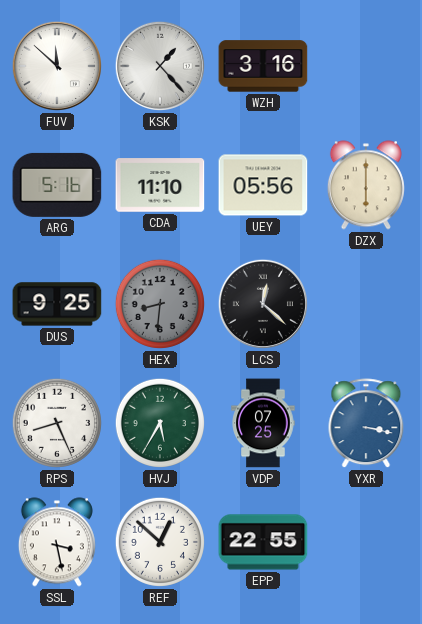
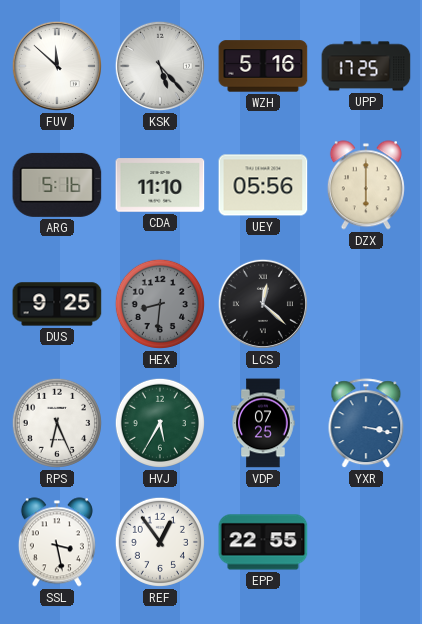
KSK: 1:23 -> 5:23
WZH: 3:16 -> 5:16
UPP: none -> 17:25
RPS: 8:26 -> 6:26
REF: 12:52 -> 12:54
